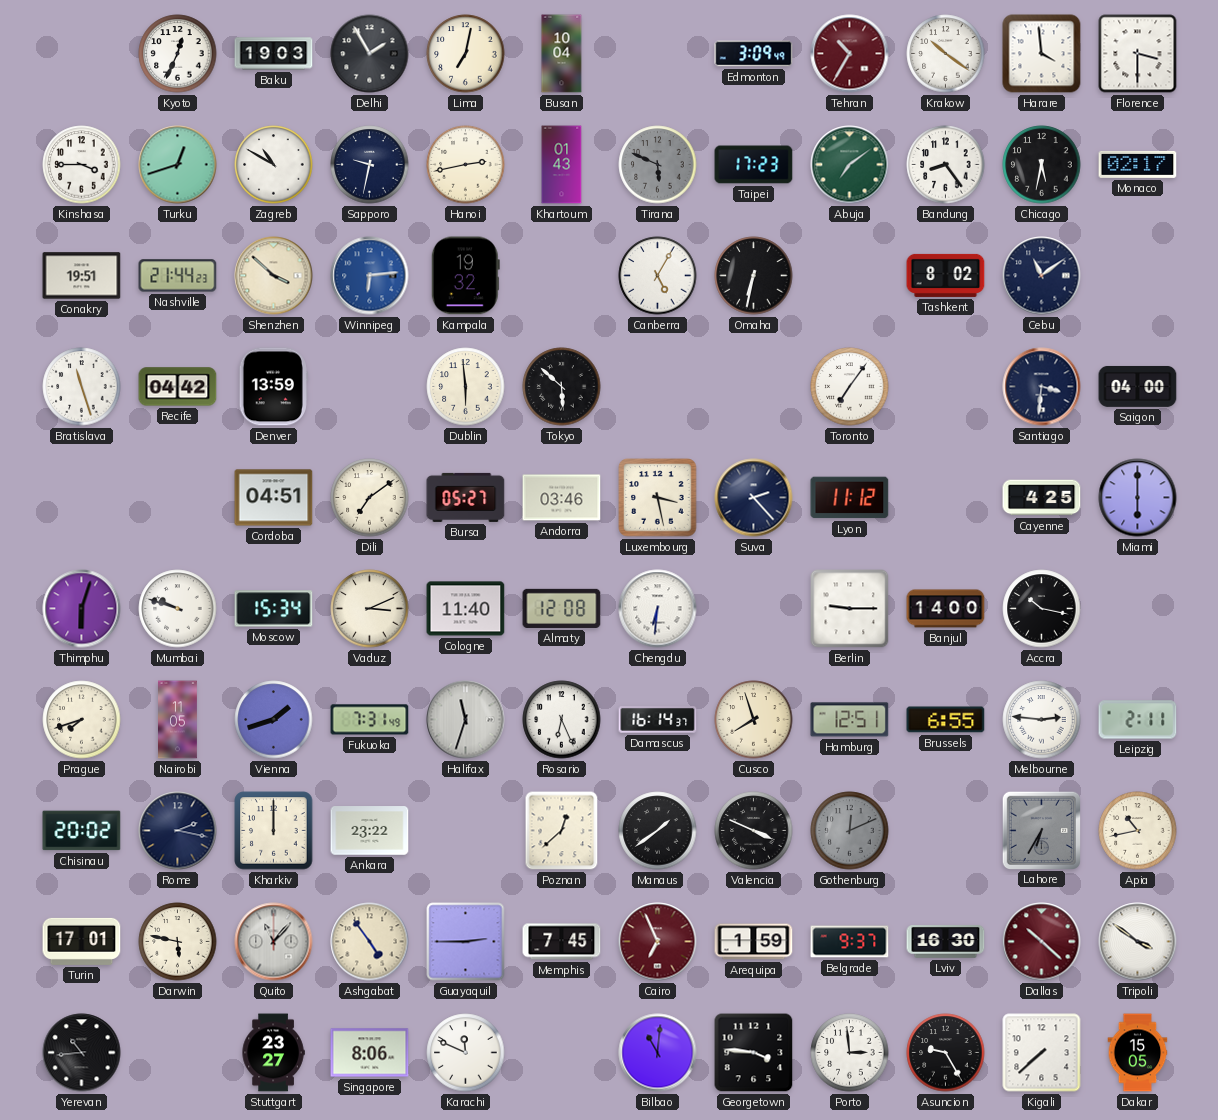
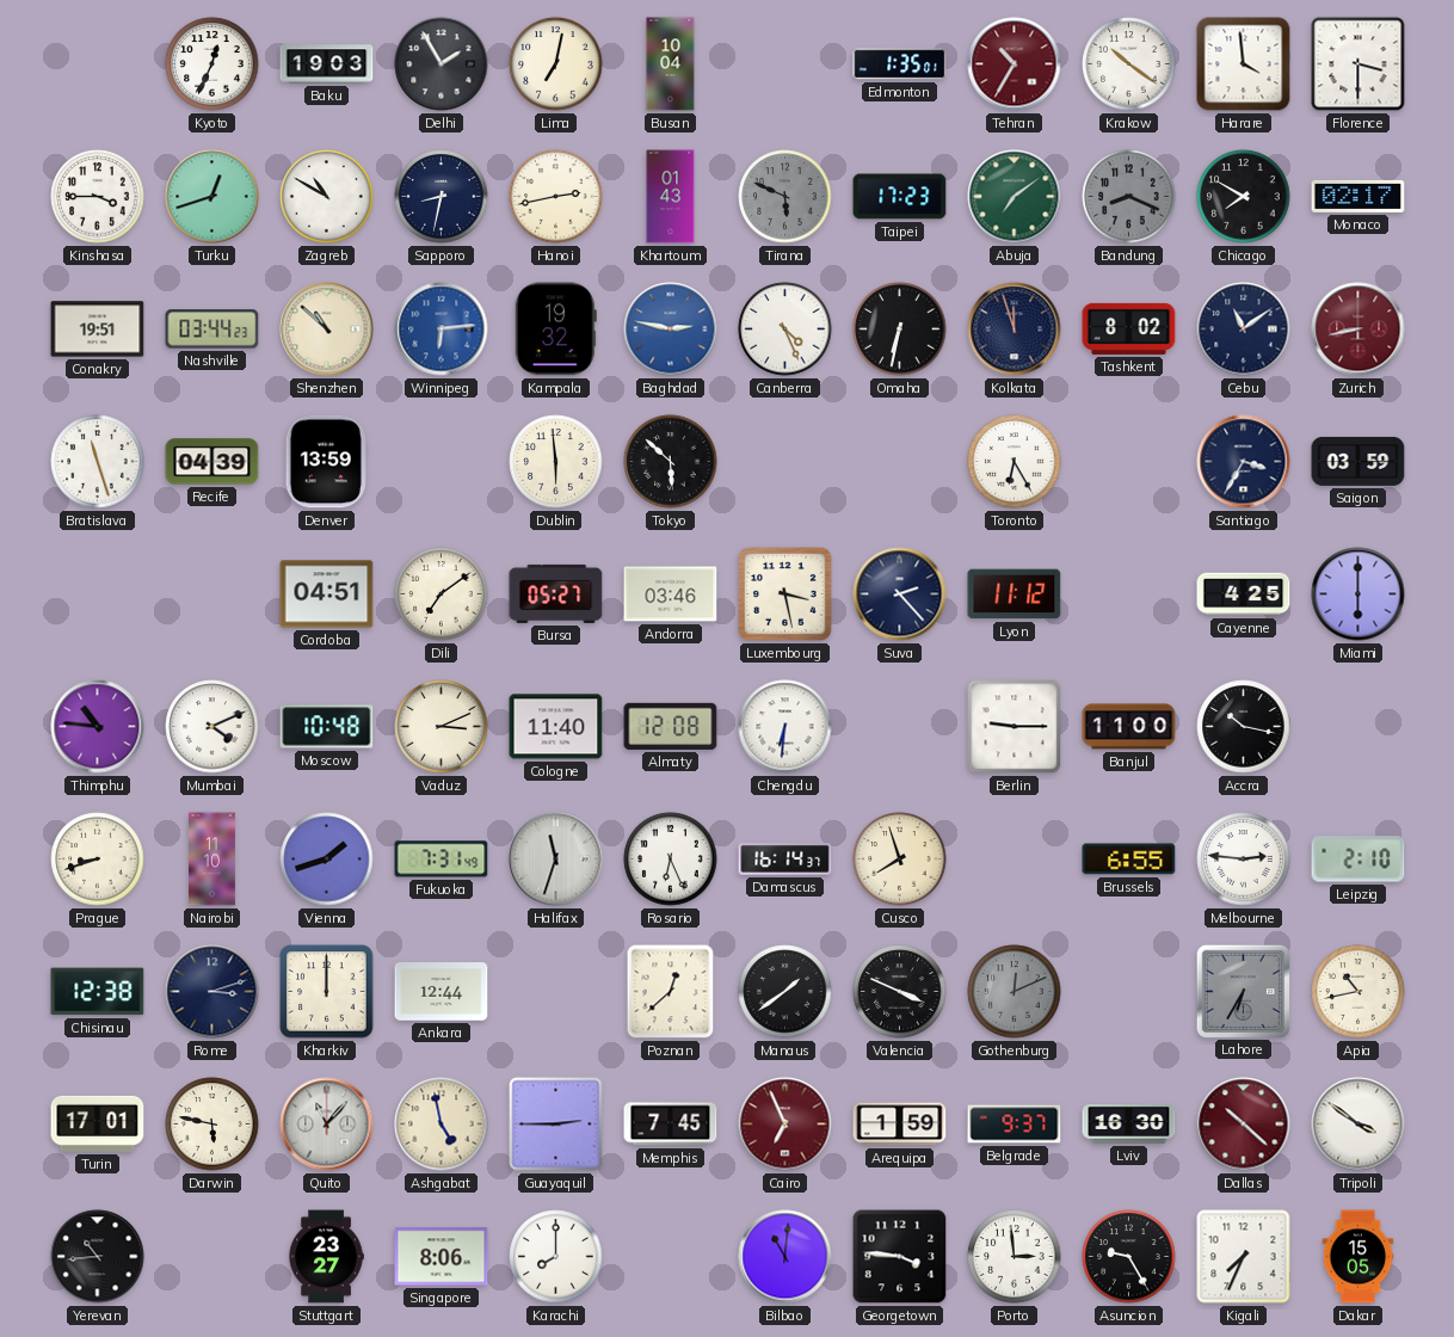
Edmonton: 3:09 -> 1:35
Sapporo: 9:32 -> 8:32
Bandung: 8:24 -> 8:19
Bandung dial: white -> grey
Chicago: 5:32 -> 7:50
Nashville: 21:44 -> 03:44
Shenzhen: 3:52 -> 10:52
Baghdad: none -> 2:47
Canberra: 5:05 -> 4:26
Kolkata: none -> 11:57
Zurich: none -> 8:43
Recife: 04:42 -> 04:39
Toronto: 7:06 -> 6:25
Santiago: 3:31 -> 3:35
Saigon: 04:00 -> 03:59
Thimphu: 6:03 -> 10:46
Mumbai: 9:48 -> 4:11
Moscow: 15:34 -> 10:48
Banjul: 14:00 -> 11:00
Prague: 7:42 -> 8:42
Nairobi: 11:05 -> 11:10
Hamburg: 12:51 -> none
Leipzig: 2:11 -> 2:10
Chisinau: 20:02 -> 12:38
Rome: 2:17 -> 3:12
Ankara: 23:22 -> 12:44
Ashgabat: 4:54 -> 4:58
Karachi: 11:49 -> 8:00
Kigali: 7:38 -> 7:34
